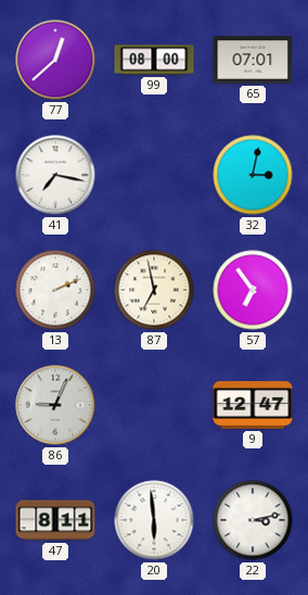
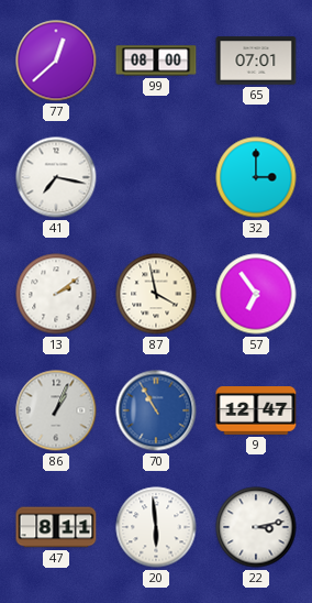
32: 3:02 -> 3:00
13: 2:11 -> 2:09
87: 6:58 -> 3:58
86: 9:04 -> 1:04
70: none -> 10:55
